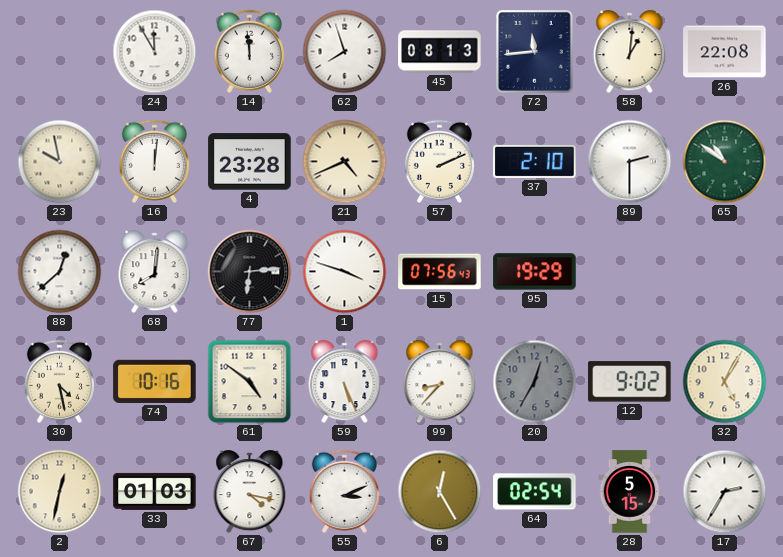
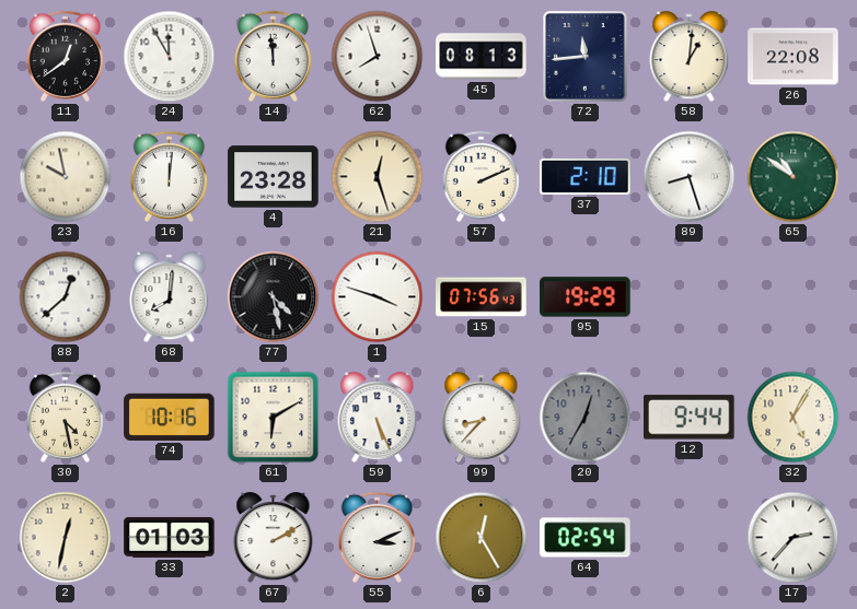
11: none -> 12:39
21: 4:41 -> 12:27
89: 2:30 -> 8:27
77: 6:14 -> 4:28
61: 4:51 -> 6:10
12: 9:02 -> 9:44
67: 4:17 -> 2:10
28: 5:15 -> none
17: 2:35 -> 2:37
